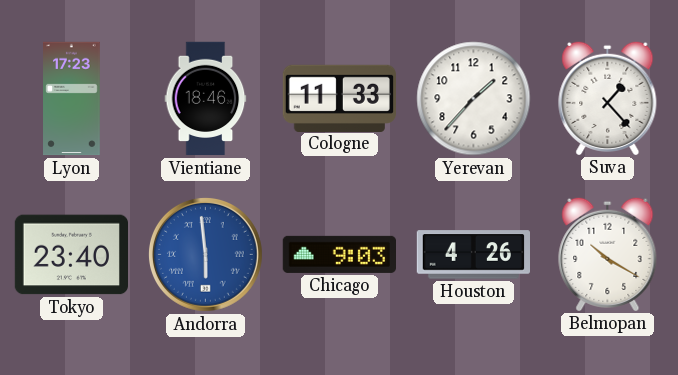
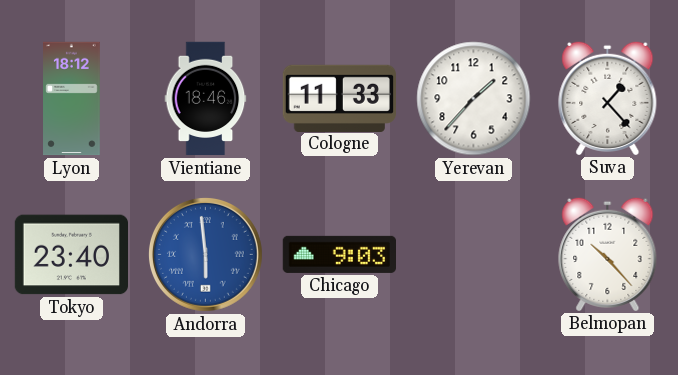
Lyon: 17:23 -> 18:12
Houston: 4:26 -> none
Belmopan: 10:20 -> 10:23
